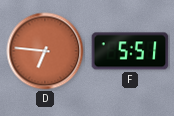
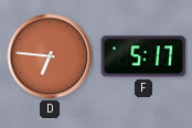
F: 5:51 -> 5:17
